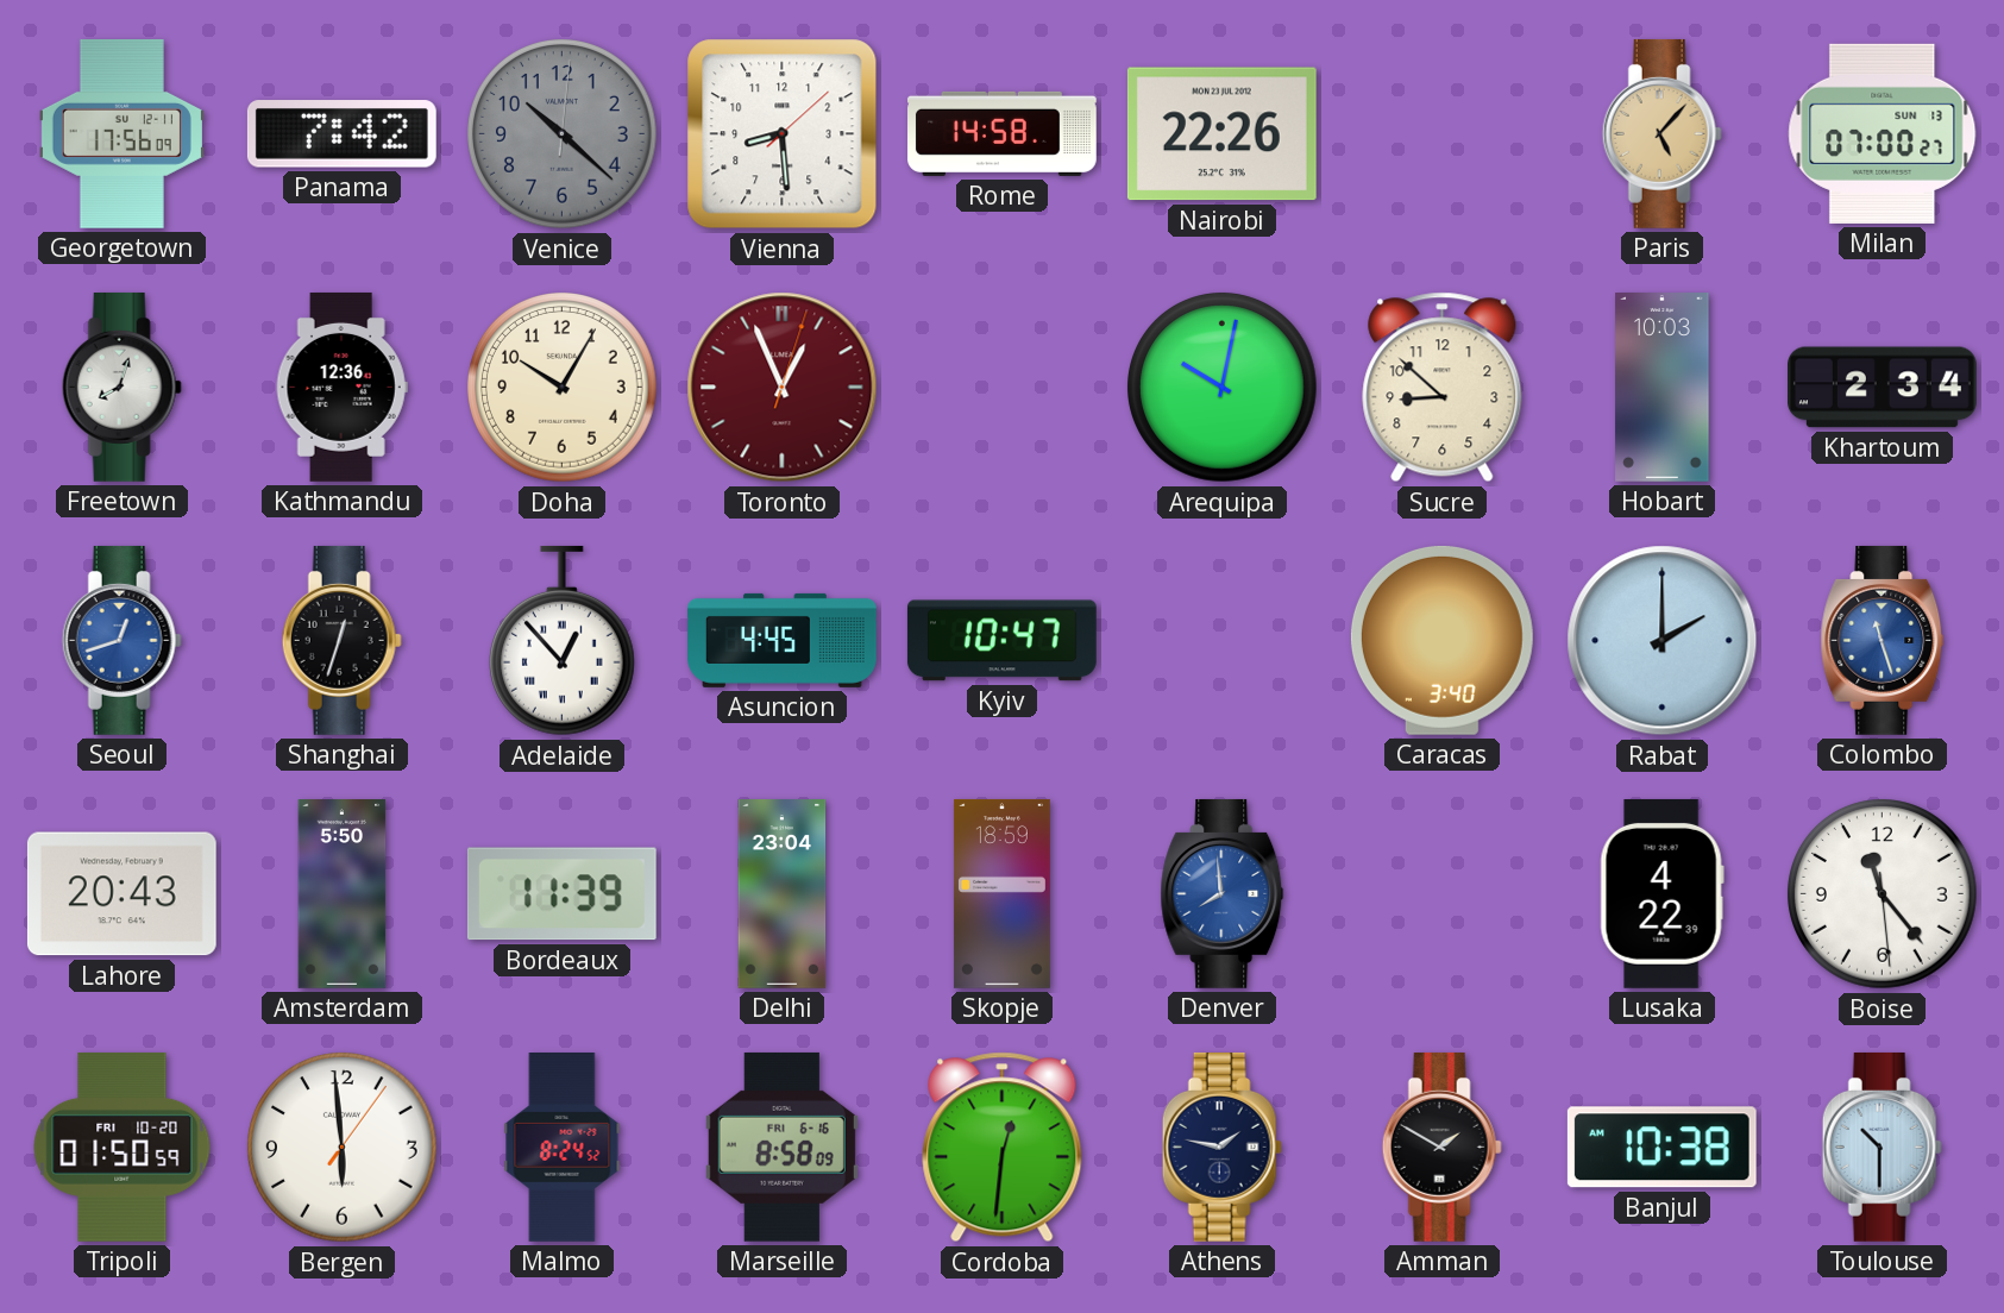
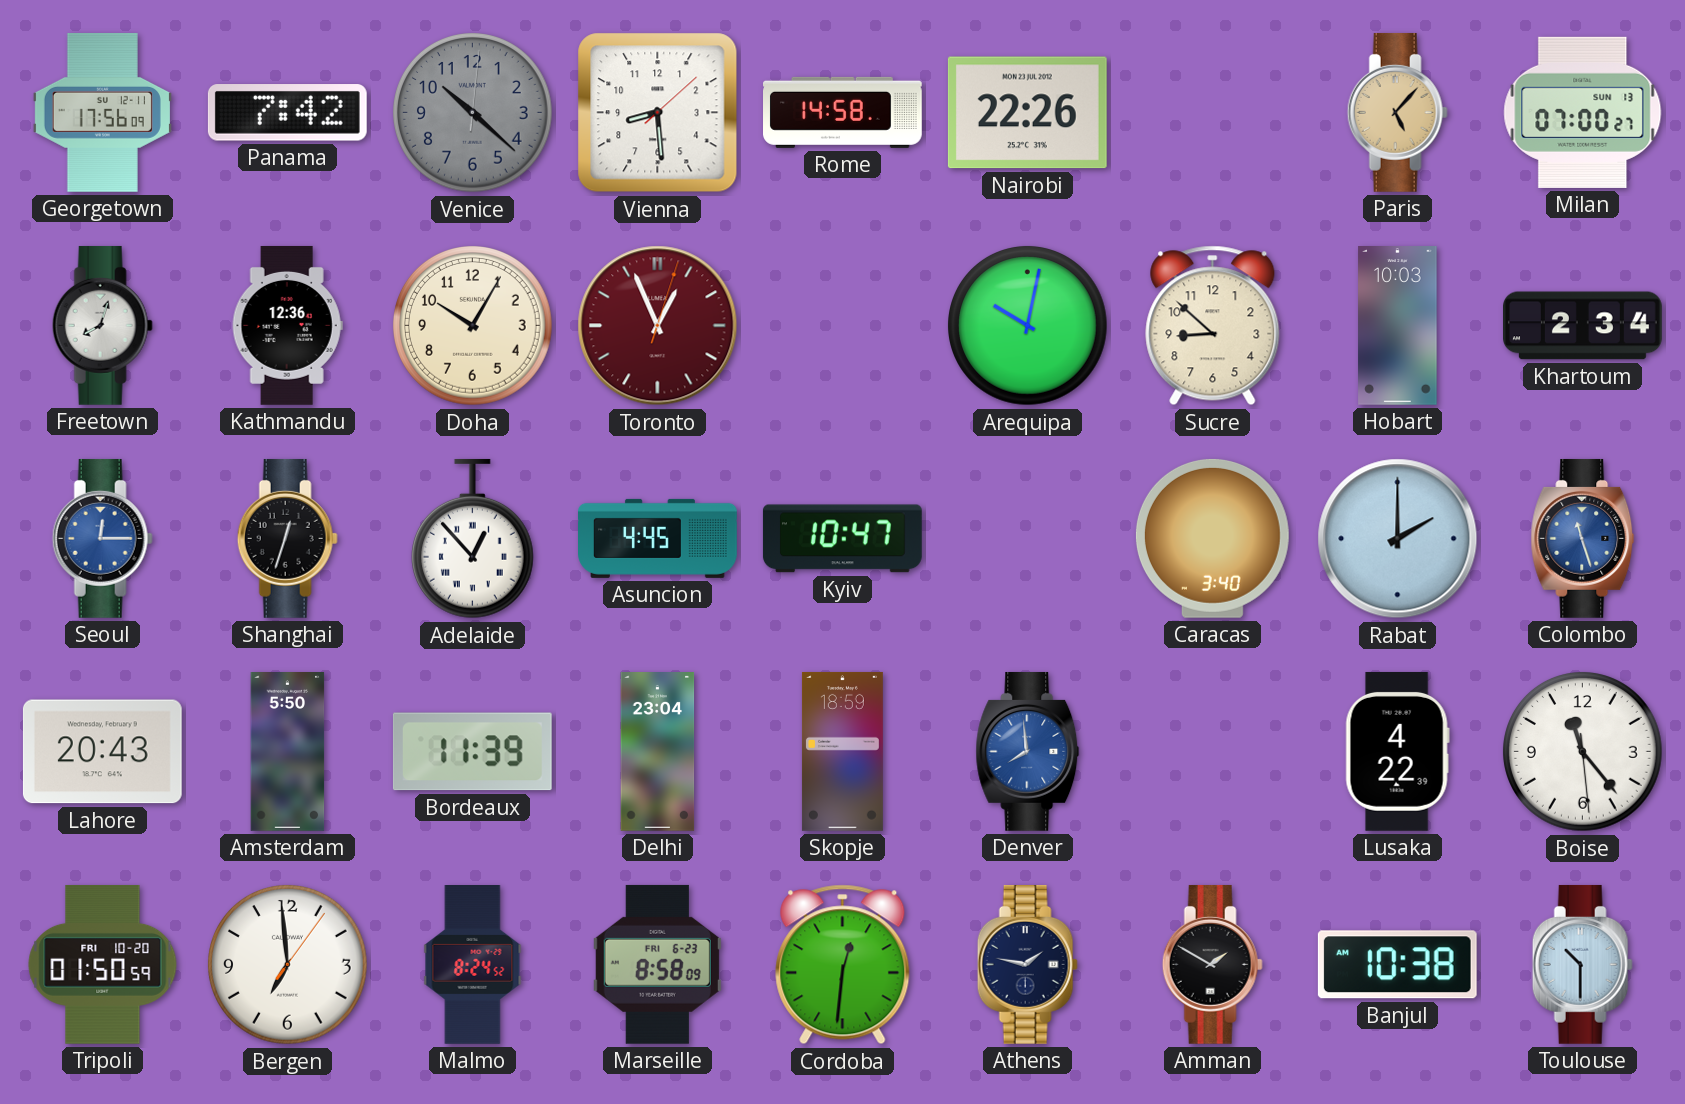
Seoul: 12:42 -> 12:15
Bergen: 5:59 -> 6:59
Marseille date: FRI 6-16 -> FRI 6-23
